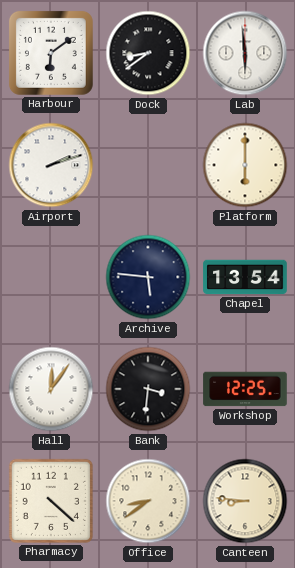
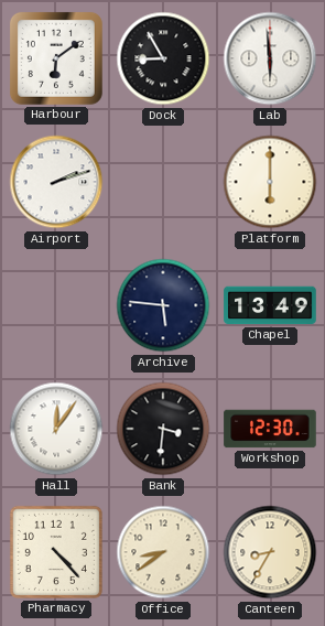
Dock: 8:39 -> 8:55
Chapel: 13:54 -> 13:49
Workshop: 12:25 -> 12:30
Pharmacy: 4:22 -> 4:23
Canteen: 8:46 -> 8:35
